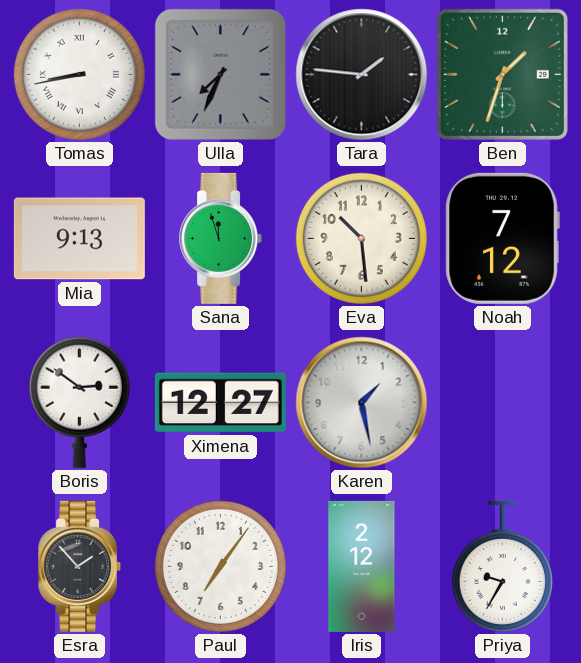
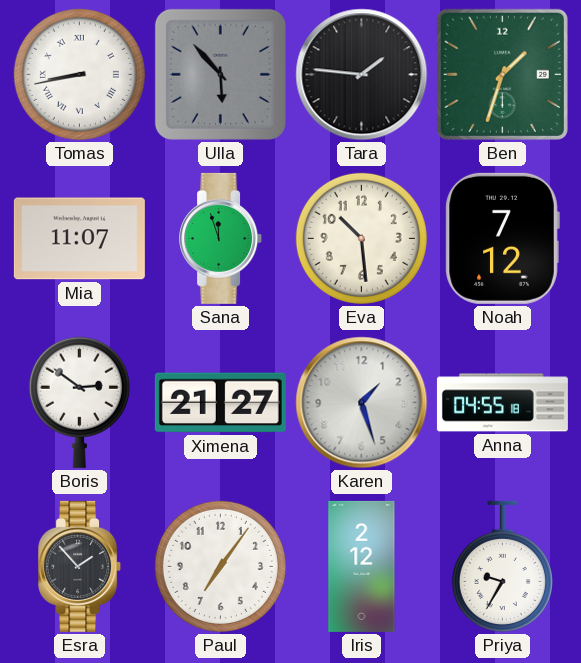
Ulla: 7:34 -> 5:53
Mia: 9:13 -> 11:07
Ximena: 12:27 -> 21:27
Karen: 1:28 -> 1:27
Anna: none -> 04:55
